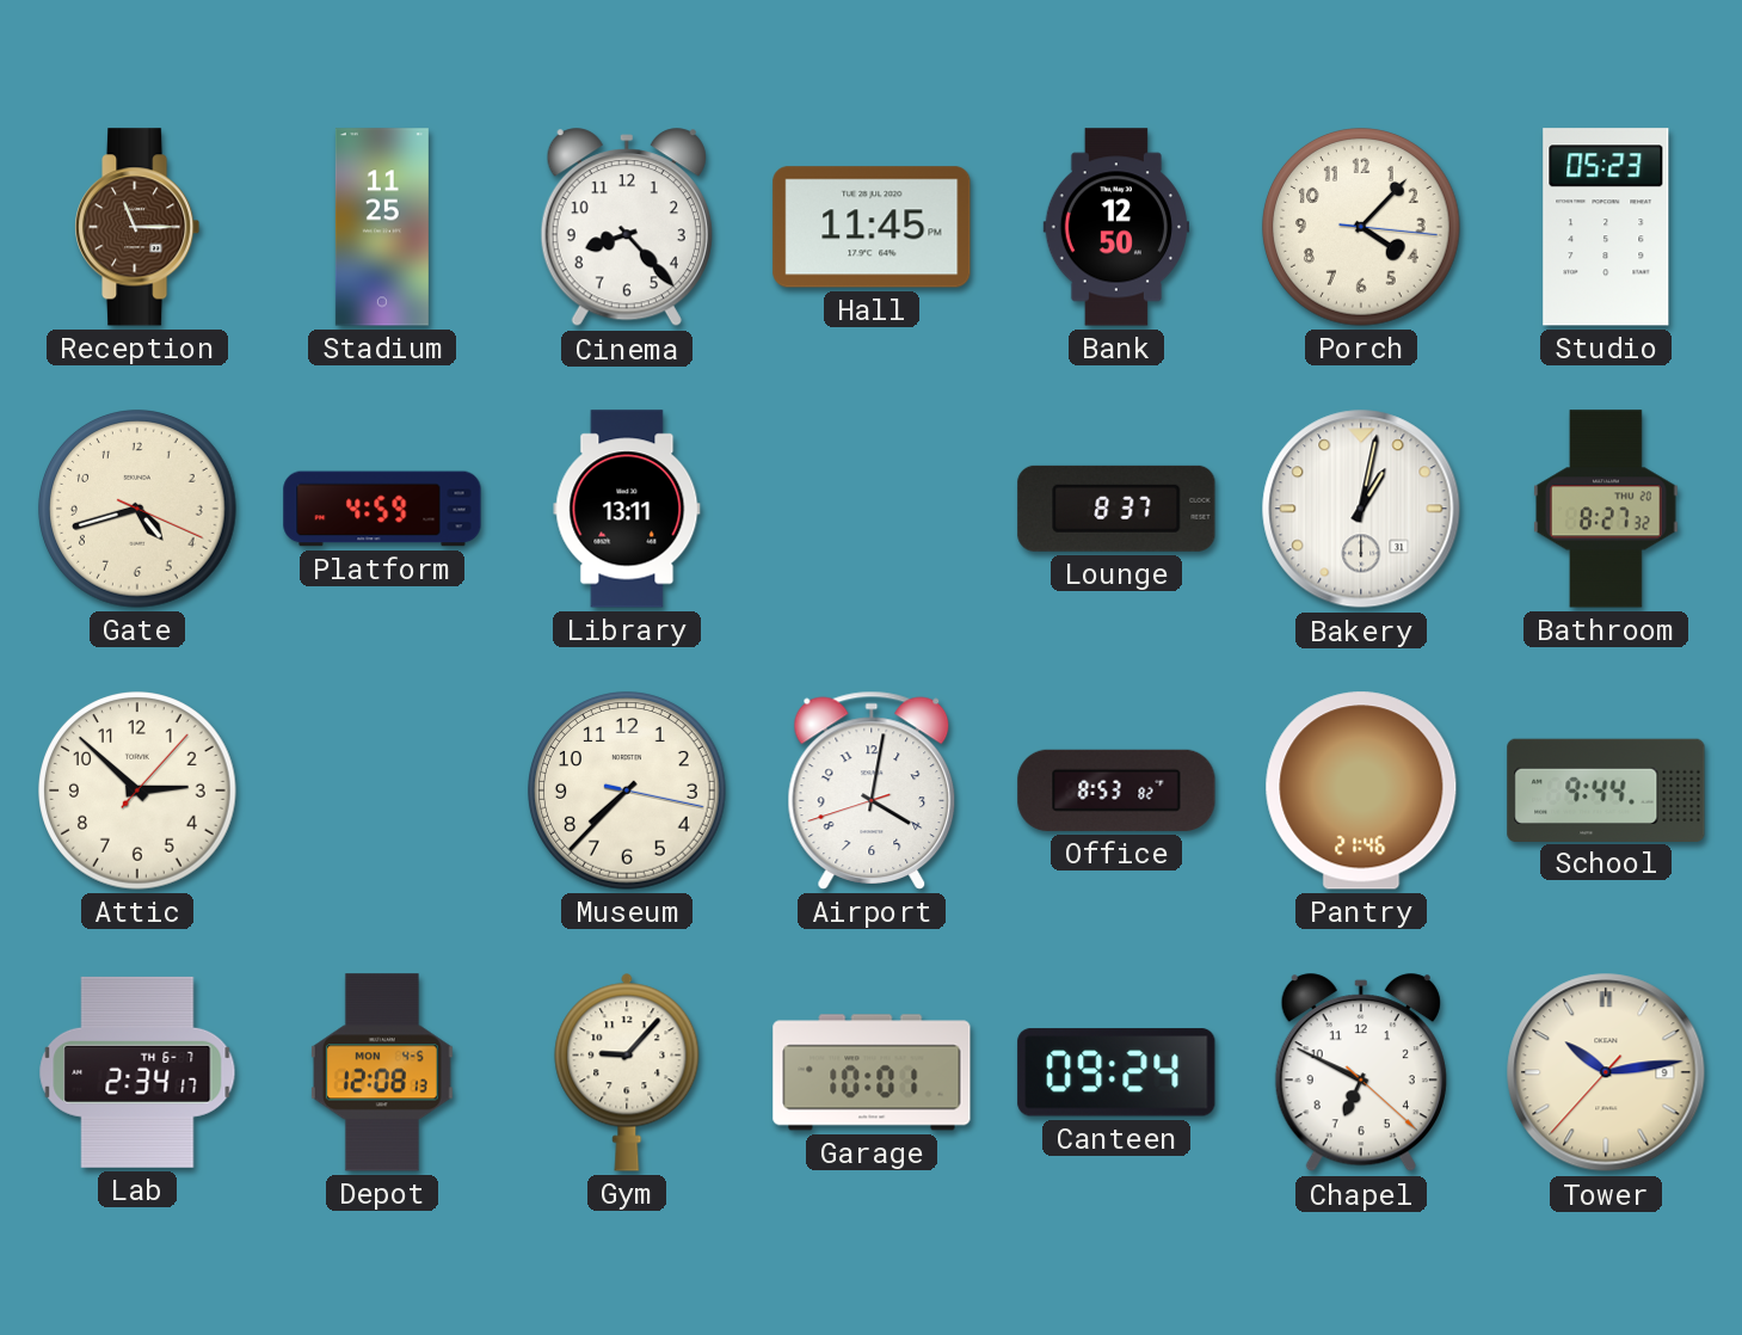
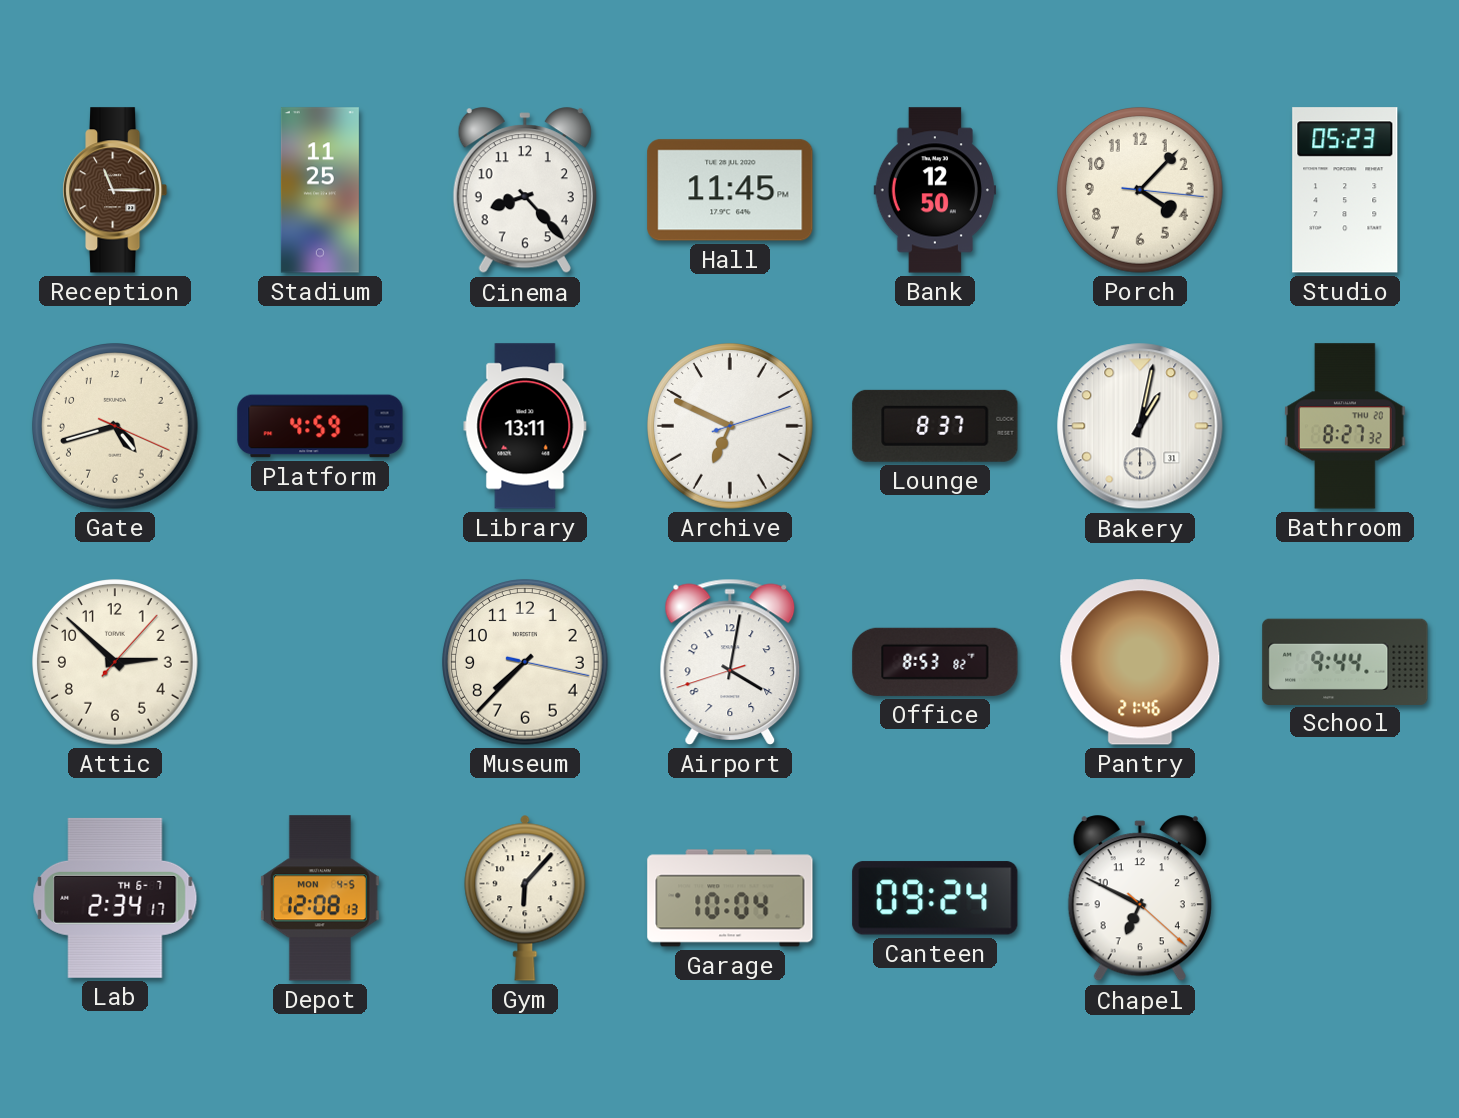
Archive: none -> 6:49
Gym: 9:07 -> 6:07
Garage: 10:01 -> 10:04
Tower: 10:13 -> none
